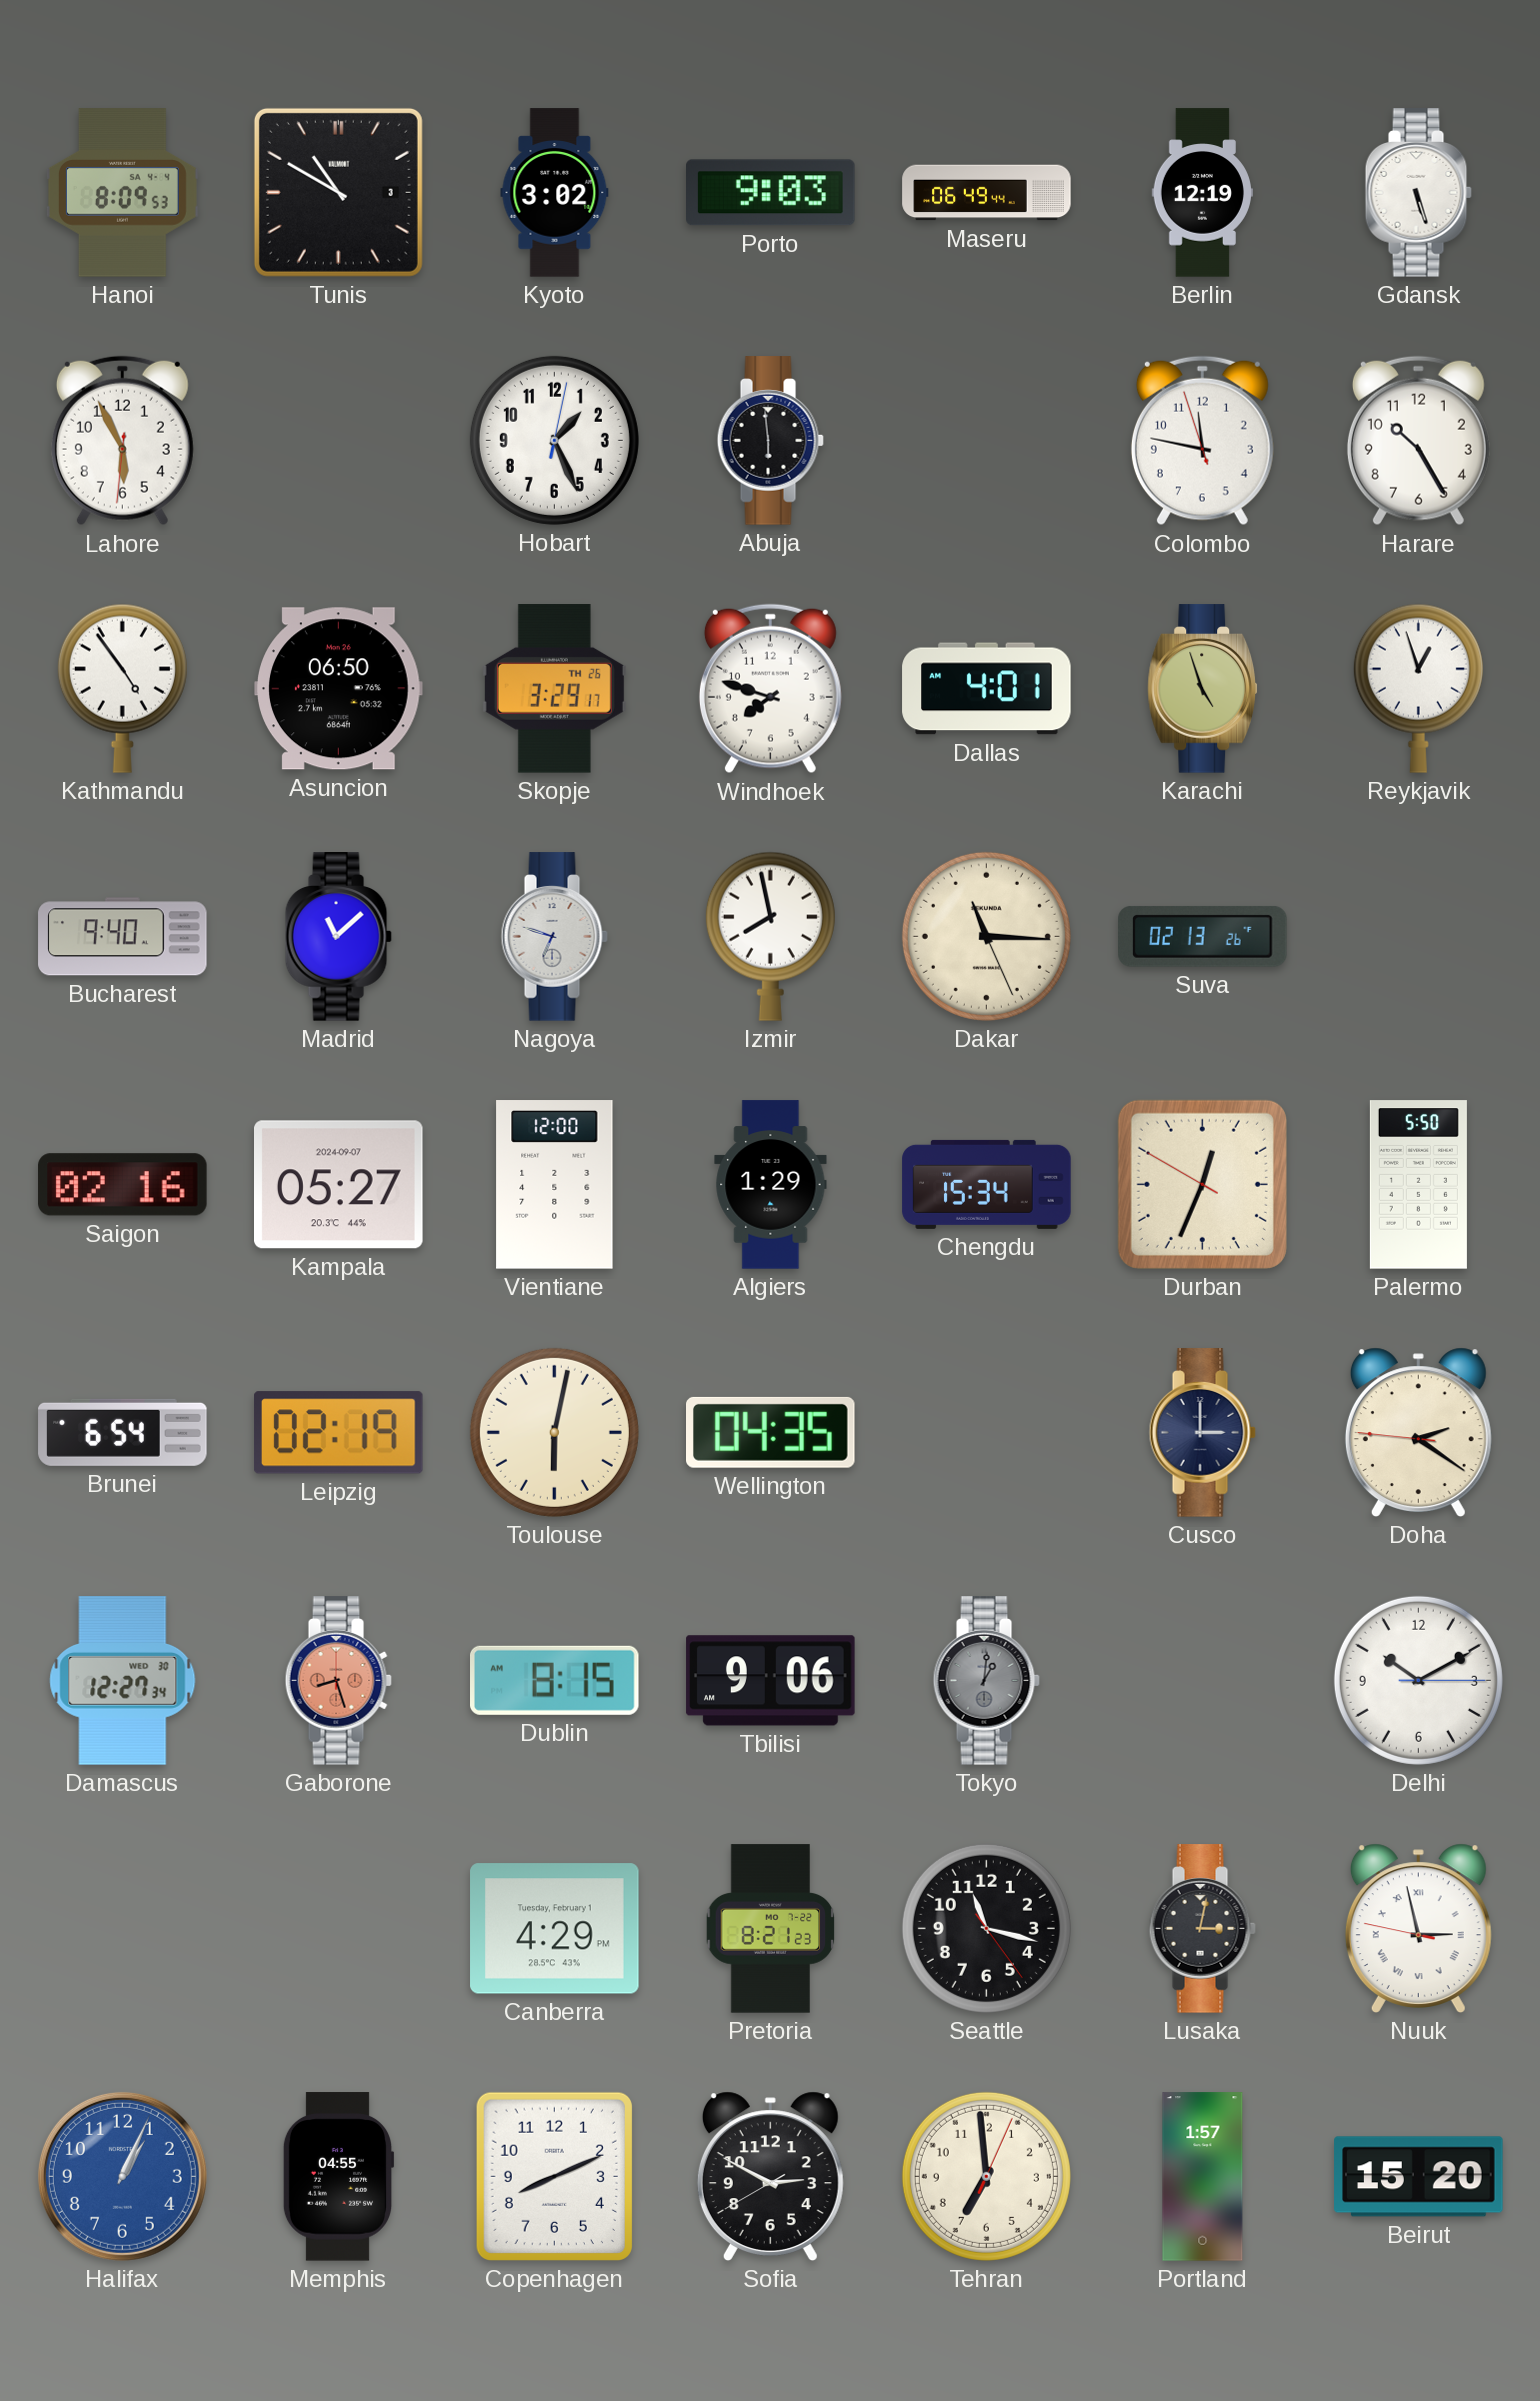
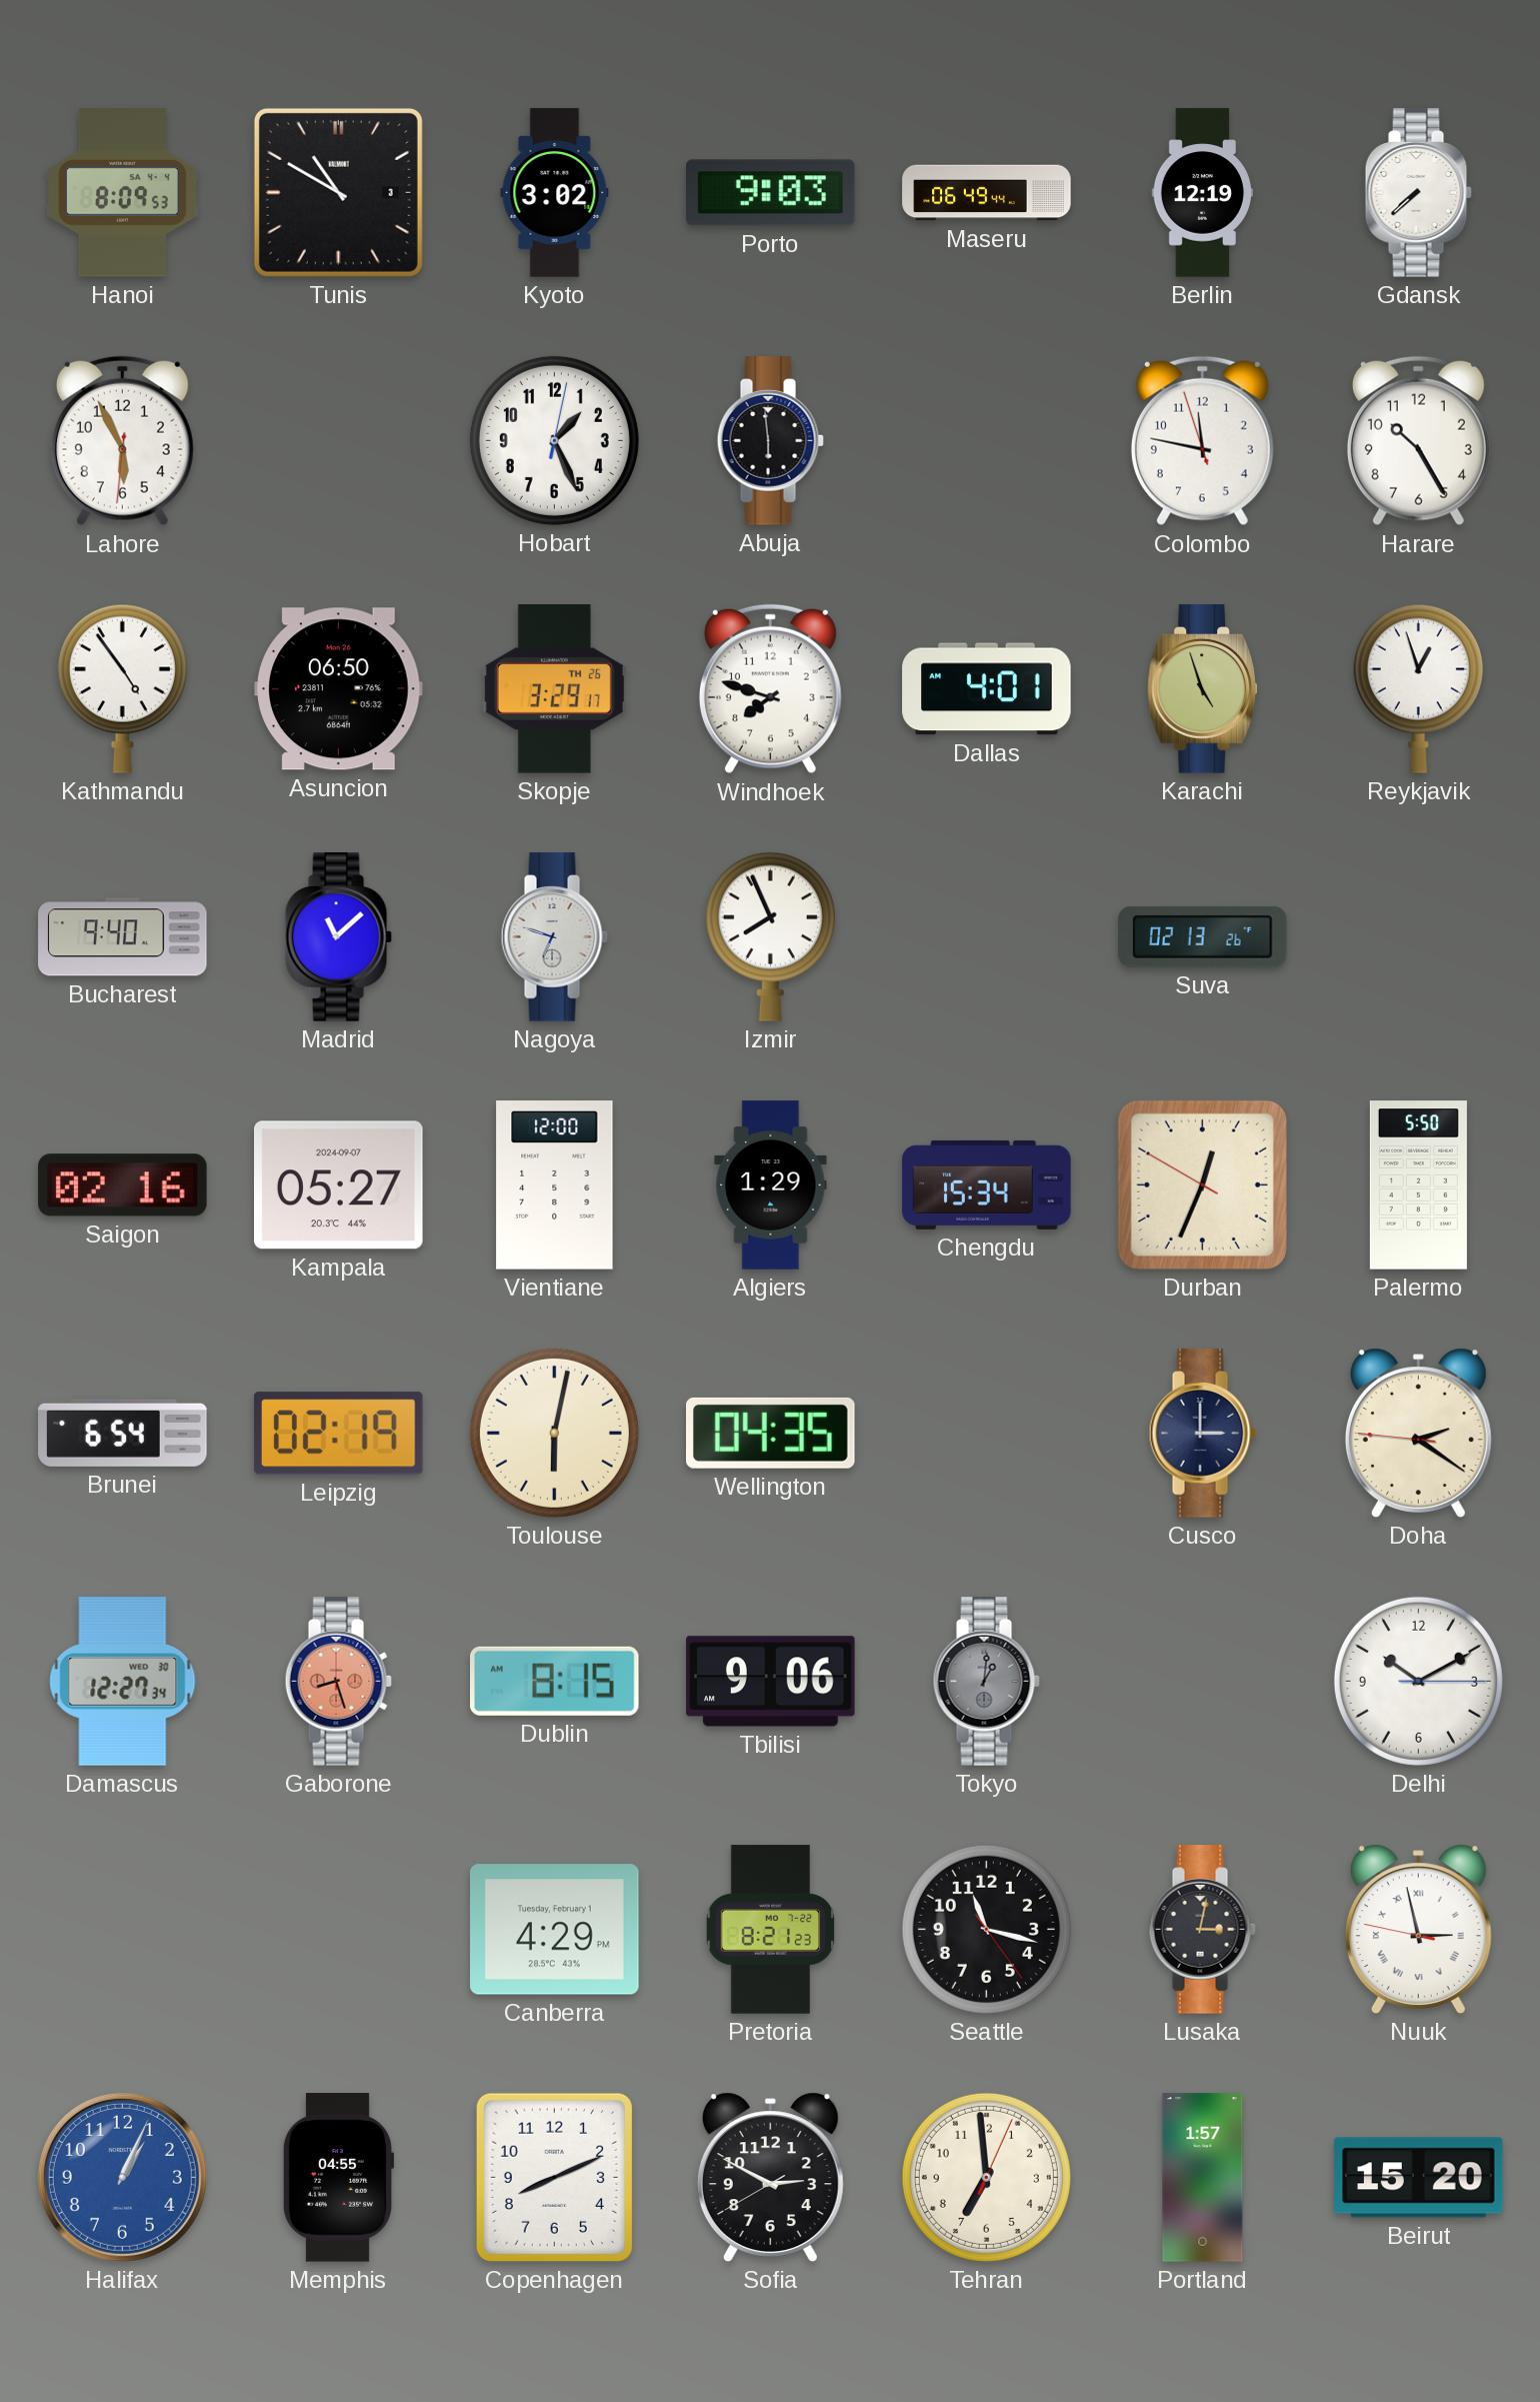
Gdansk: 5:27 -> 7:38
Izmir: 7:58 -> 7:56
Dakar: 11:15 -> none
